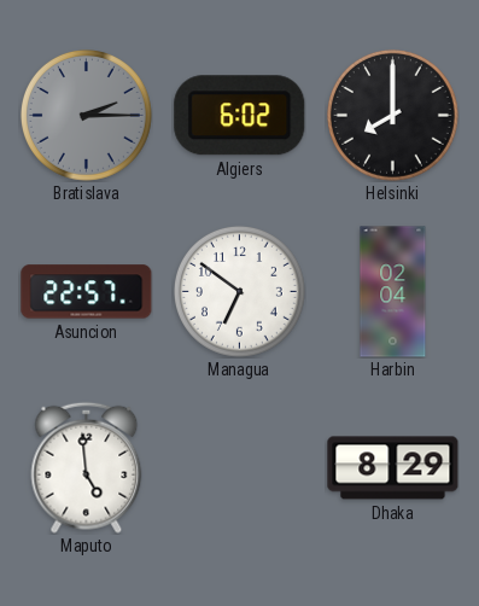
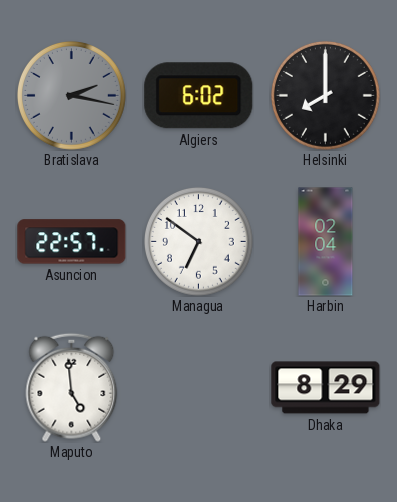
Bratislava: 2:15 -> 2:17
